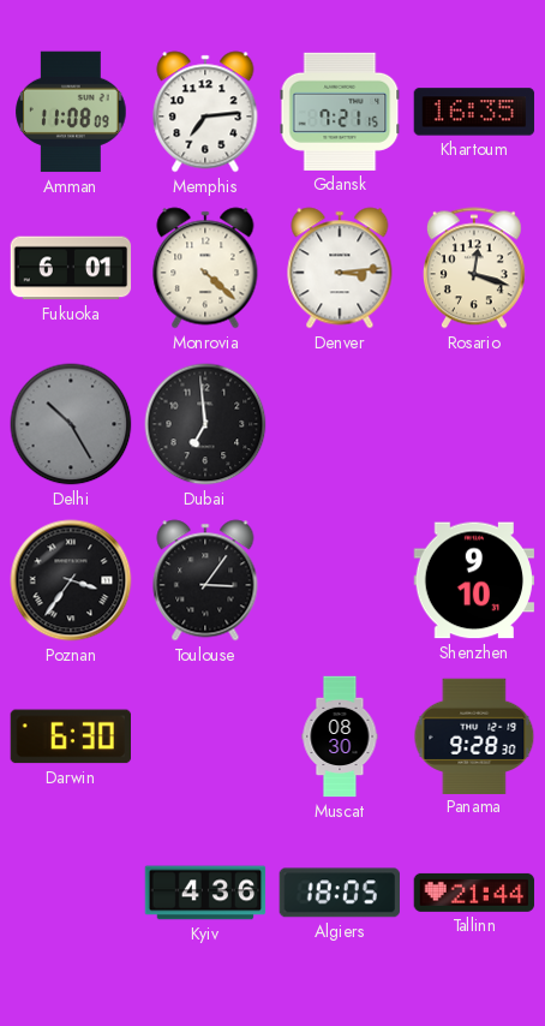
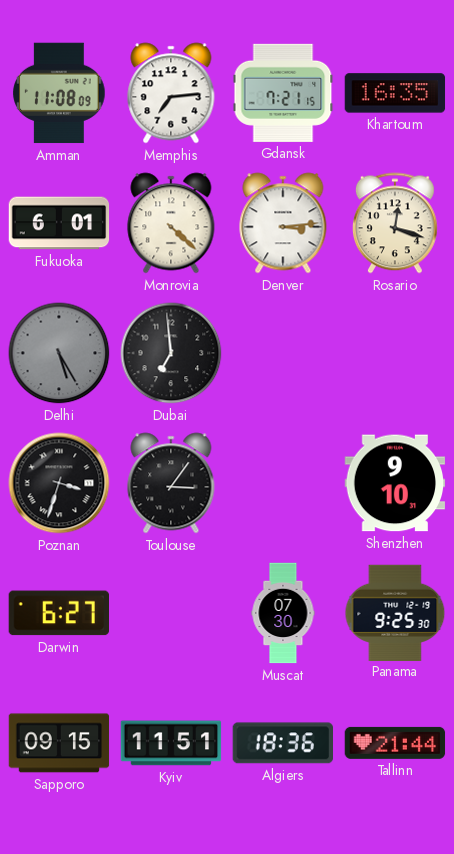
Delhi: 10:25 -> 5:25
Poznan: 3:36 -> 3:33
Darwin: 6:30 -> 6:27
Muscat: 08:30 -> 07:30
Panama: 9:28 -> 9:25
Sapporo: none -> 09:15
Kyiv: 4:36 -> 11:51
Algiers: 18:05 -> 18:36
